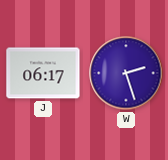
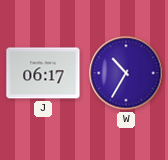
W: 2:27 -> 10:35
